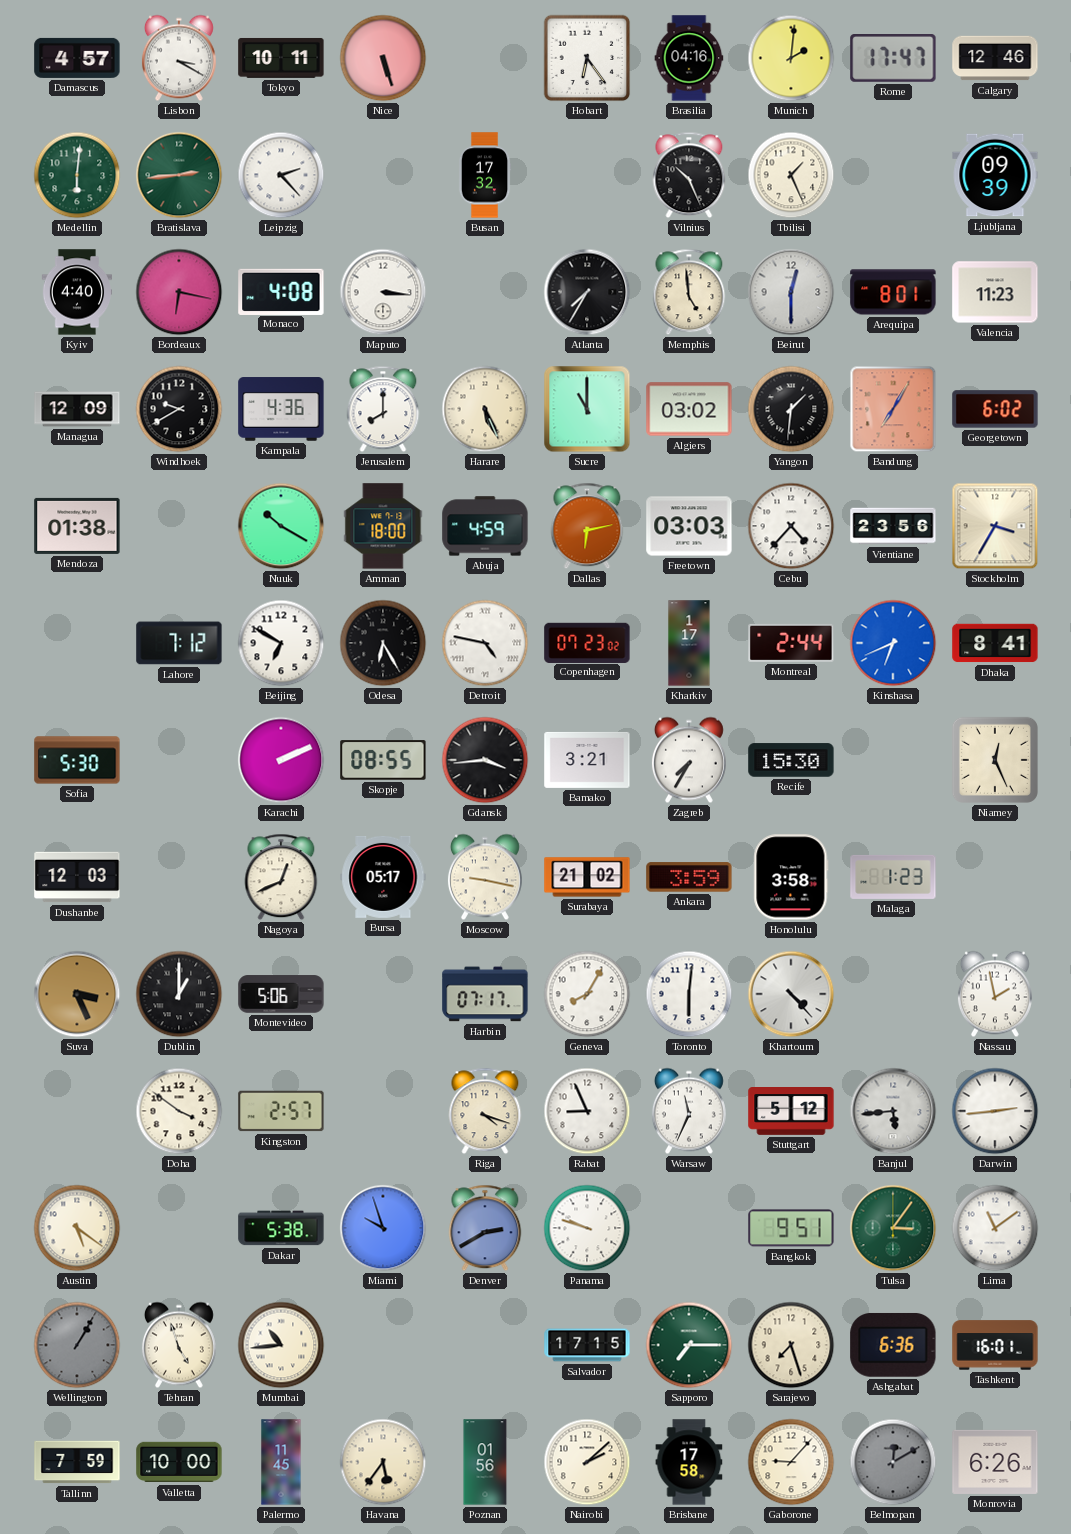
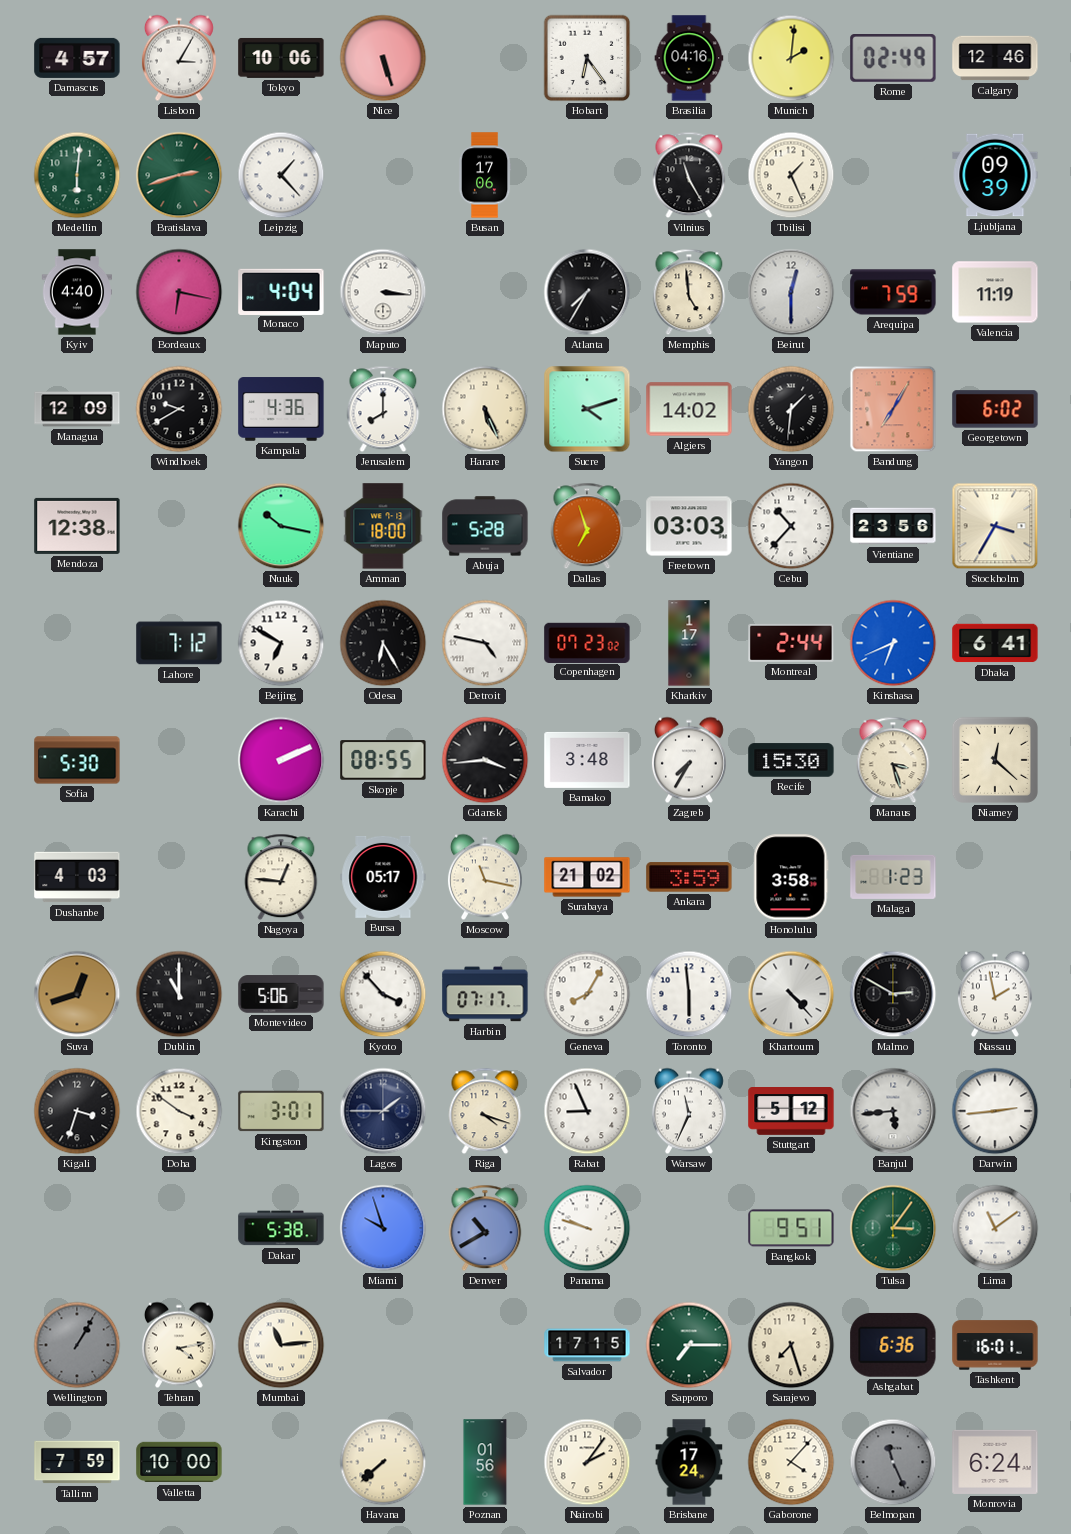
Lisbon: 3:20 -> 3:05
Tokyo: 10:11 -> 10:06
Rome: 17:47 -> 02:49
Bratislava: 2:44 -> 2:42
Leipzig: 2:23 -> 1:23
Busan: 17:32 -> 17:06
Vilnius: 10:26 -> 11:25
Monaco: 4:08 -> 4:04
Arequipa: 8:01 -> 7:59
Valencia: 11:23 -> 11:19
Sucre: 11:00 -> 4:12
Algiers: 03:02 -> 14:02
Mendoza: 01:38 -> 12:38
Nuuk: 10:20 -> 10:17
Abuja: 4:59 -> 5:28
Dallas: 6:13 -> 6:57
Cebu: 4:37 -> 10:37
Dhaka: 8:41 -> 6:41
Bamako: 3:21 -> 3:48
Manaus: none -> 3:27
Niamey: 12:26 -> 12:22
Dushanbe: 12:03 -> 4:03
Nagoya: 12:41 -> 12:46
Moscow: 9:17 -> 11:17
Suva: 3:26 -> 12:42
Dublin: 1:00 -> 11:00
Kyoto: none -> 3:53
Toronto: 6:01 -> 5:59
Malmo: none -> 2:50
Kigali: none -> 3:33
Kingston: 2:57 -> 3:01
Lagos: none -> 1:45
Austin: 5:21 -> none
Denver: 2:40 -> 10:40
Tehran: 4:57 -> 4:13
Mumbai: 10:44 -> 11:14
Palermo: 11:45 -> none
Havana: 5:36 -> 7:38
Nairobi: 2:08 -> 2:06
Brisbane: 17:58 -> 17:24
Gaborone: 9:07 -> 4:07
Belmopan: 12:10 -> 11:26
Monrovia: 6:26 -> 6:24
